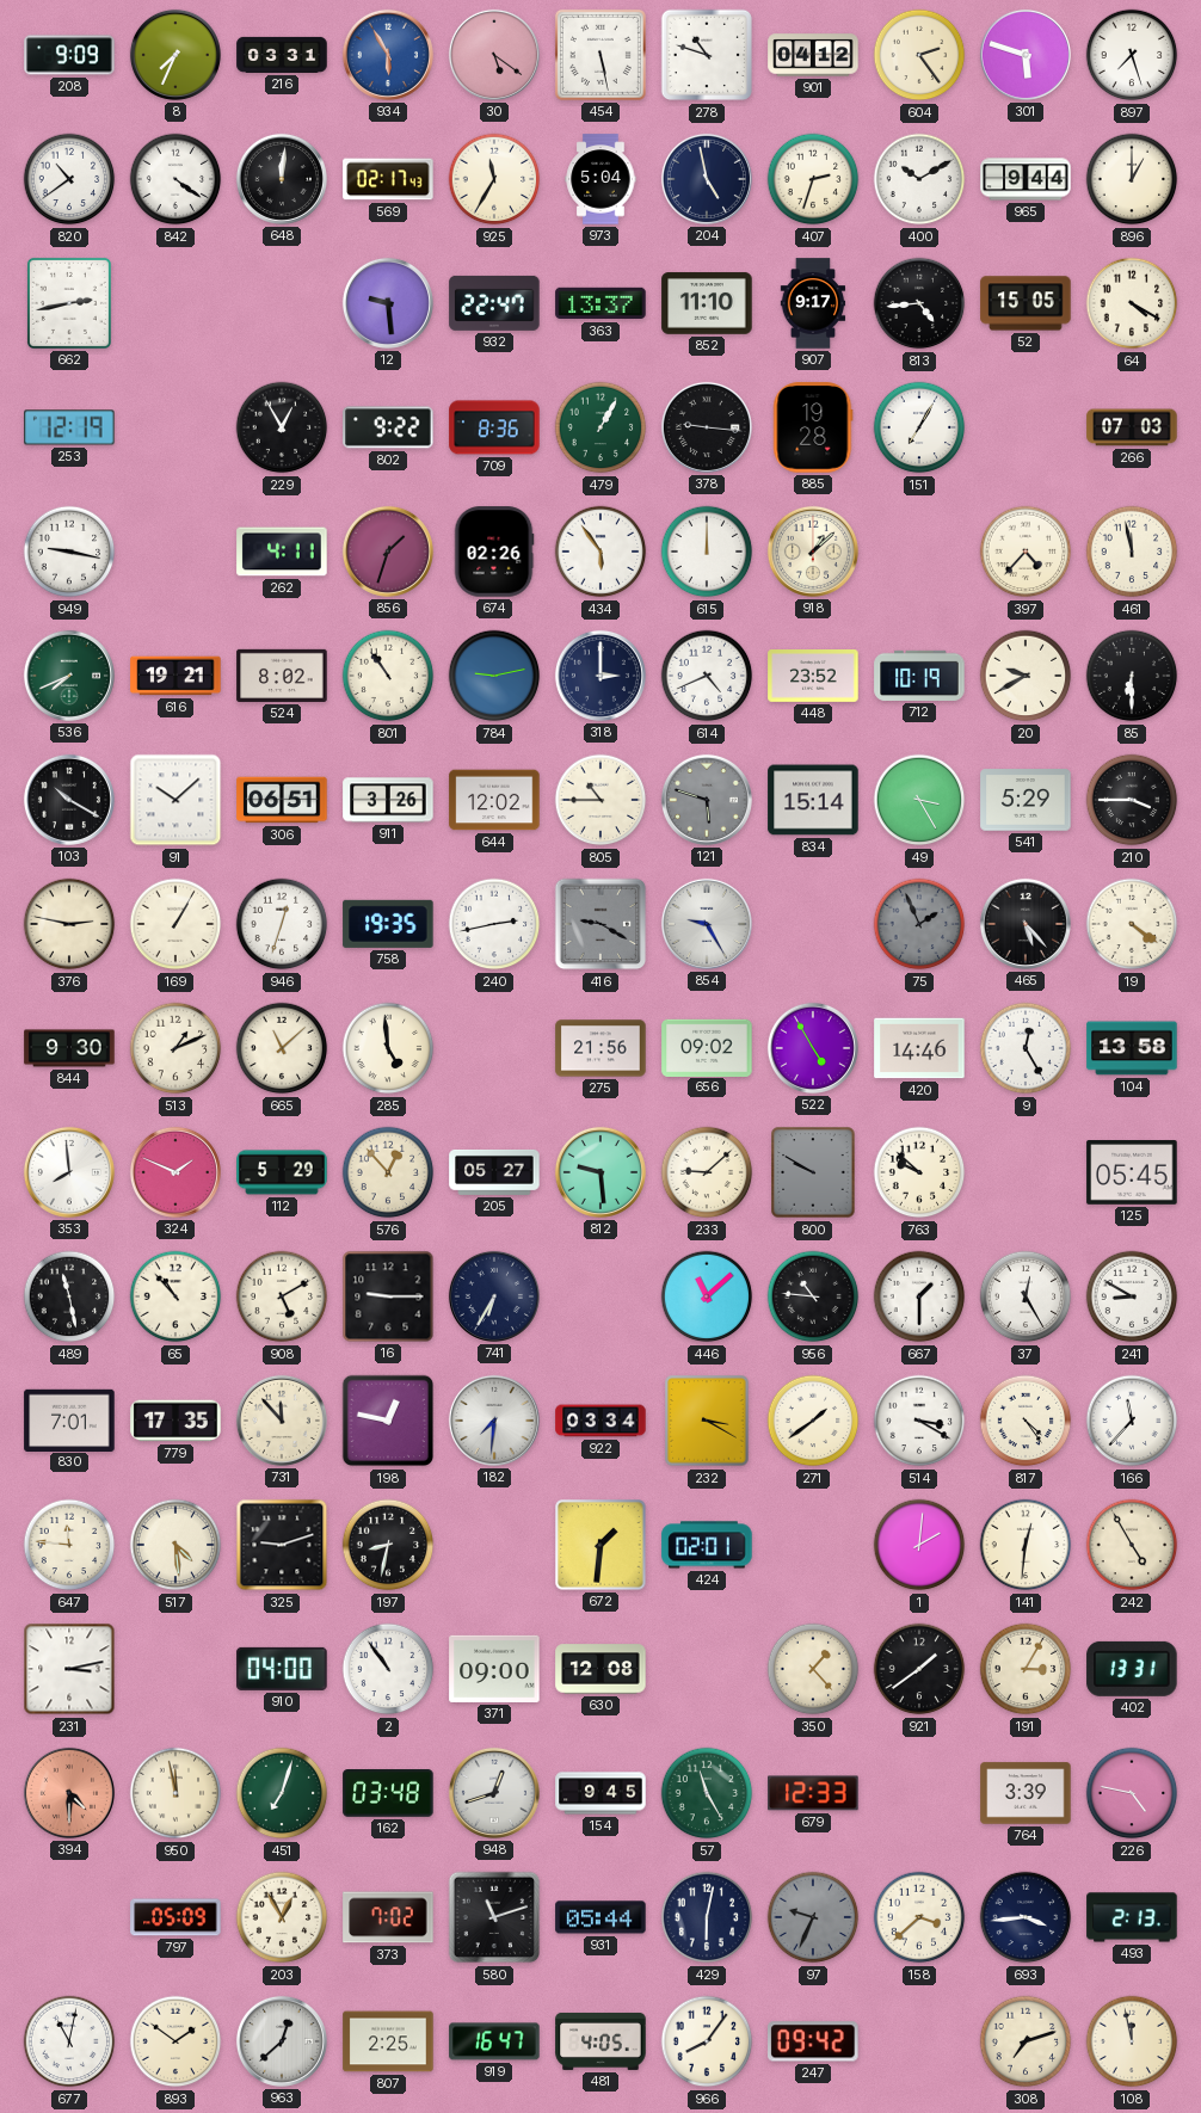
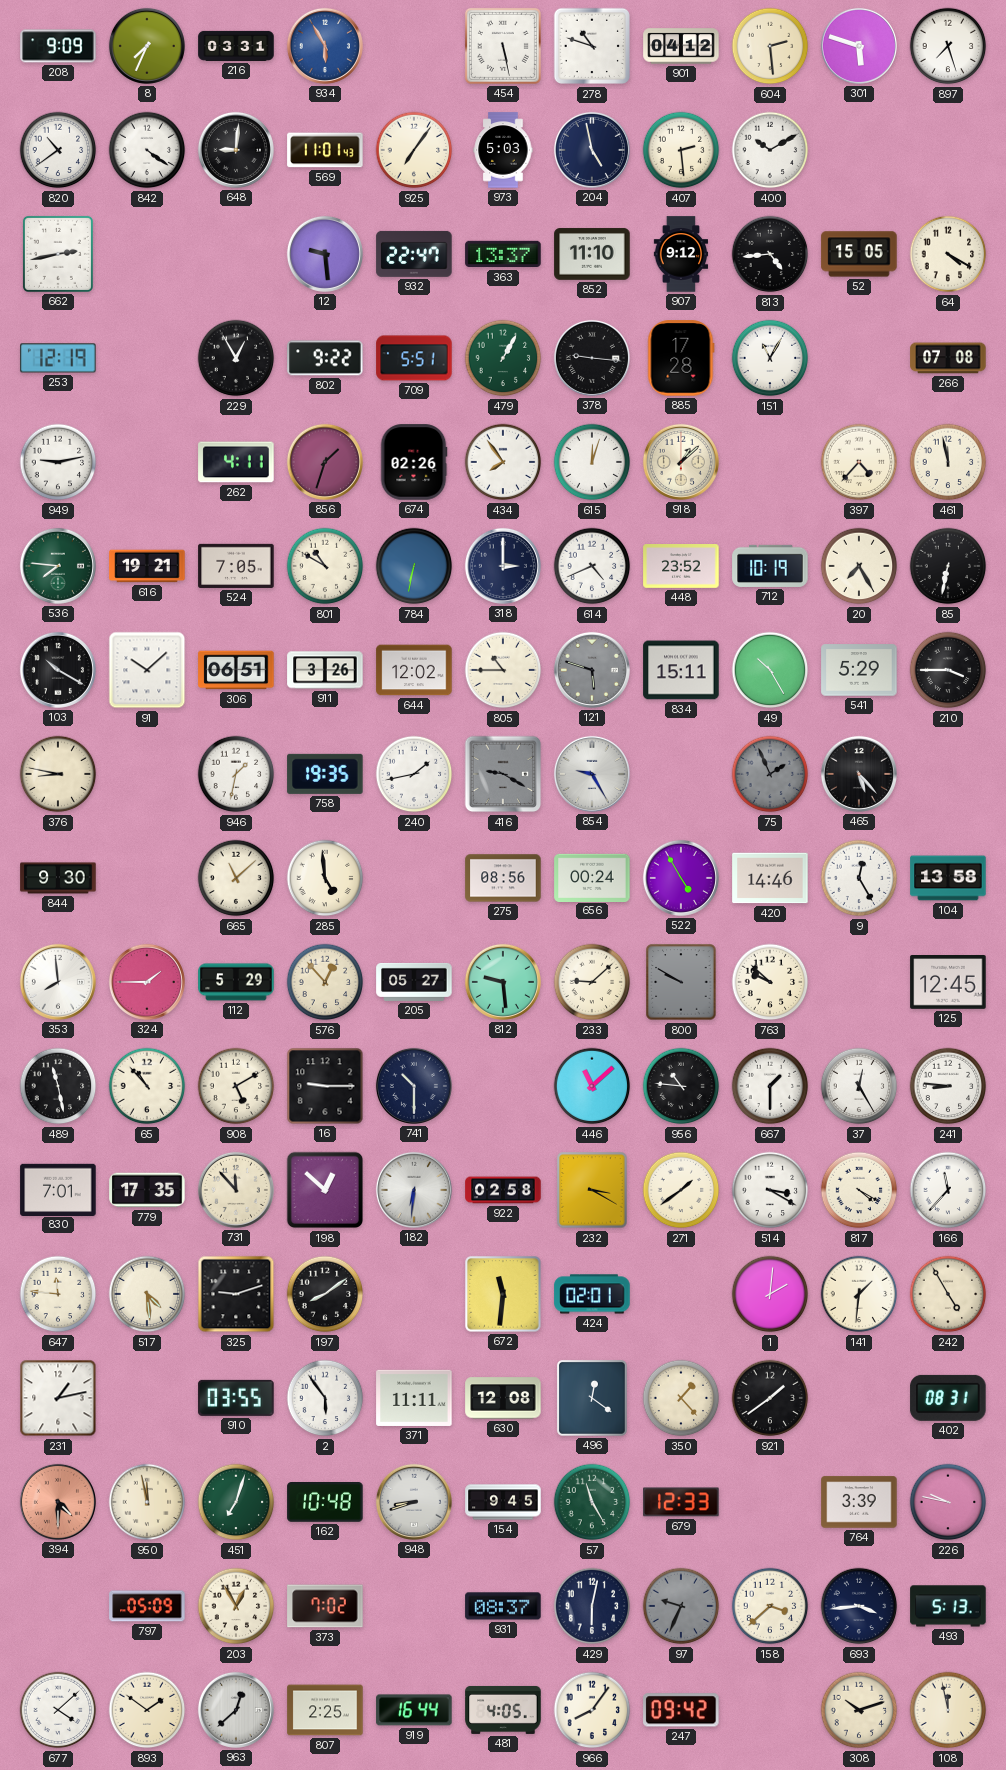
30: 5:21 -> none
604: 2:24 -> 2:29
648: 12:01 -> 9:01
569: 02:17 -> 11:01
925: 11:35 -> 7:06
973: 5:04 -> 5:03
407: 2:33 -> 2:29
965: 9:44 -> none
896: 1:00 -> none
907: 9:17 -> 9:12
709: 8:36 -> 5:51
885: 19:28 -> 17:28
151: 7:05 -> 11:05
266: 07:03 -> 07:08
949: 9:17 -> 9:13
434: 5:54 -> 7:54
615: 12:00 -> 12:03
536: 7:41 -> 7:46
524: 8:02 -> 7:05
801: 10:54 -> 10:50
784: 9:13 -> 6:32
20: 9:40 -> 7:25
85: 6:30 -> 6:32
834: 15:14 -> 15:11
49: 3:25 -> 10:25
376: 2:47 -> 8:47
169: 1:05 -> none
946: 12:33 -> 1:32
240: 2:43 -> 1:43
19: 4:21 -> none
513: 1:11 -> none
275: 21:56 -> 08:56
656: 09:02 -> 00:24
324: 1:49 -> 1:45
125: 05:45 -> 12:45
741: 6:35 -> 10:30
241: 8:50 -> 8:46
198: 12:47 -> 12:52
182: 7:31 -> 6:31
922: 03:34 -> 02:58
817: 4:24 -> 4:20
197: 8:32 -> 8:09
672: 1:31 -> 11:31
141: 12:31 -> 1:31
231: 3:13 -> 1:13
910: 04:00 -> 03:55
2: 10:54 -> 5:54
371: 09:00 -> 11:11
496: none -> 12:21
191: 3:05 -> none
402: 13:31 -> 08:31
162: 03:48 -> 10:48
948: 12:42 -> 8:42
226: 4:47 -> 9:47
580: 11:12 -> none
931: 05:44 -> 08:37
493: 2:13 -> 5:13
677: 11:02 -> 4:08
919: 16:47 -> 16:44
308: 7:12 -> 10:12
